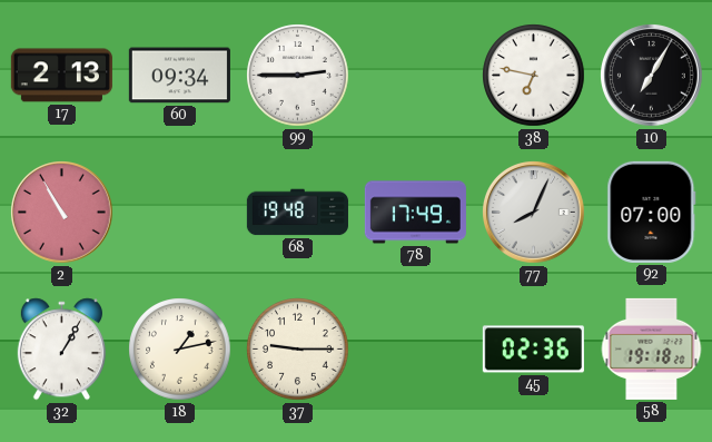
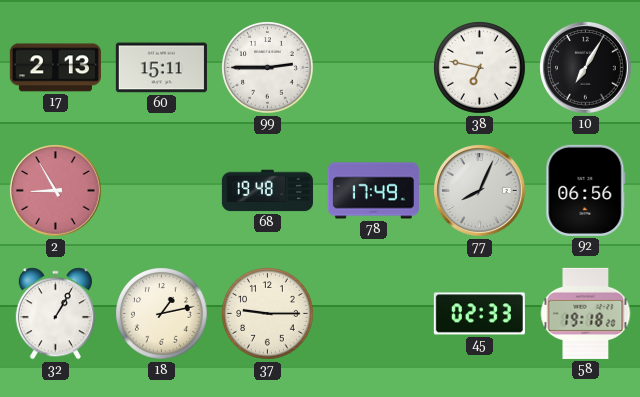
60: 09:34 -> 15:11
2: 10:55 -> 8:55
92: 07:00 -> 06:56
45: 02:36 -> 02:33
